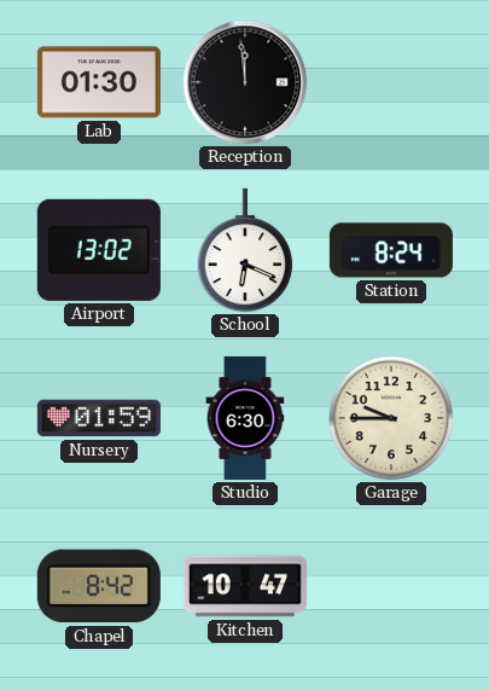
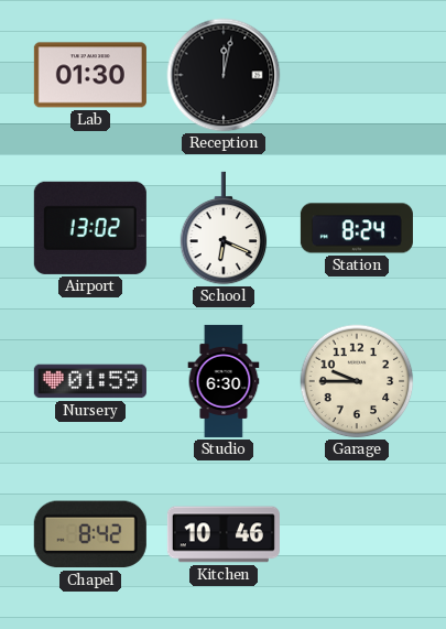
Reception: 11:59 -> 12:02
Kitchen: 10:47 -> 10:46
